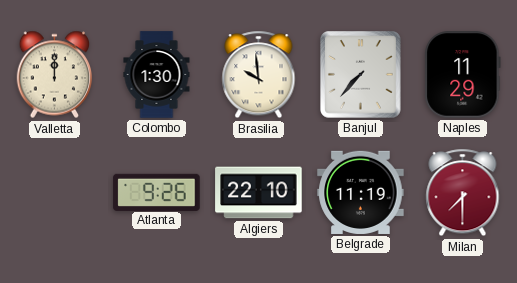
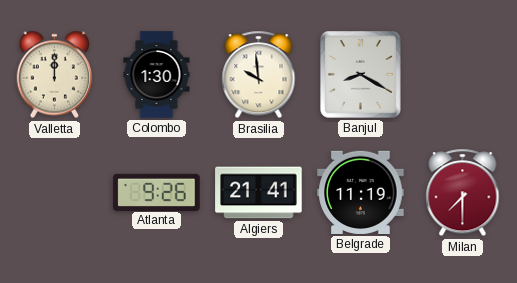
Banjul: 7:37 -> 8:20
Naples: 11:29 -> none
Algiers: 22:10 -> 21:41
